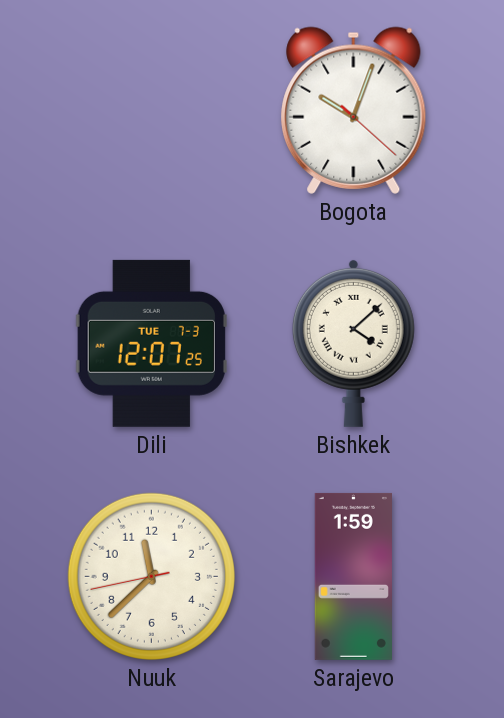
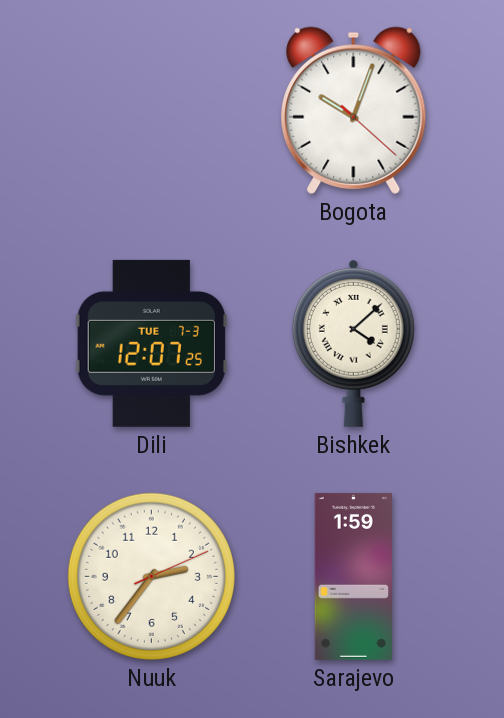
Nuuk: 11:37 -> 2:36
